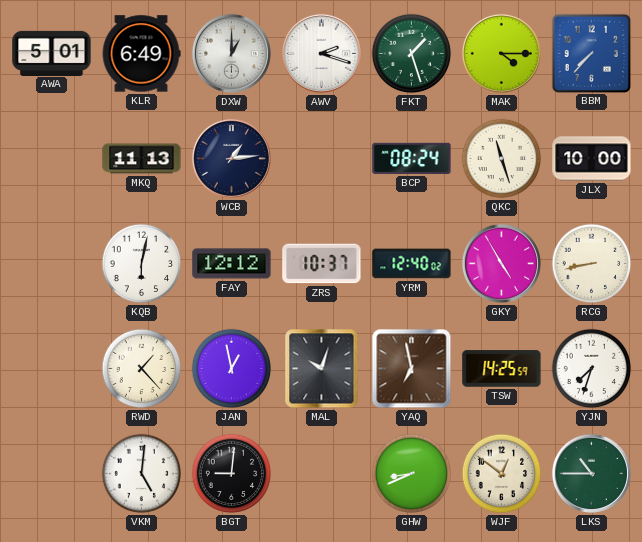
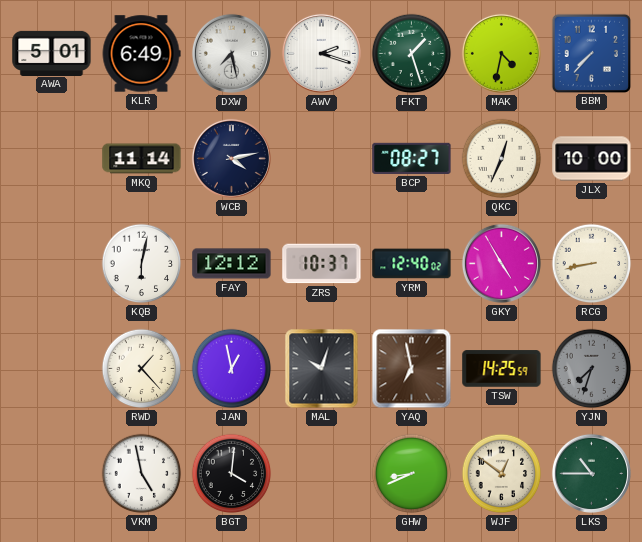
DXW: 1:00 -> 7:28
MAK: 4:15 -> 4:32
MKQ: 11:13 -> 11:14
WCB: 1:14 -> 4:13
BCP: 08:24 -> 08:27
QKC: 11:27 -> 12:34
YJN dial: white -> grey
VKM: 5:01 -> 4:58
BGT: 9:01 -> 4:01
